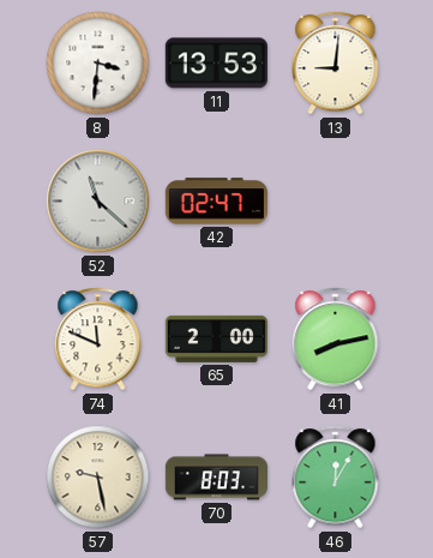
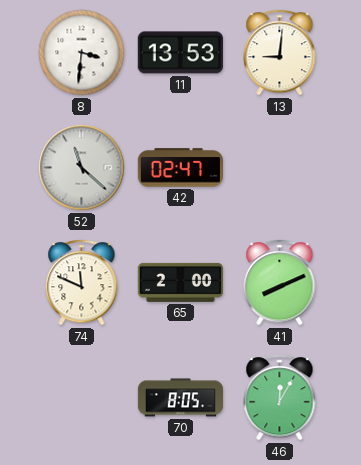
41: 8:13 -> 8:11
57: 9:28 -> none
70: 8:03 -> 8:05
